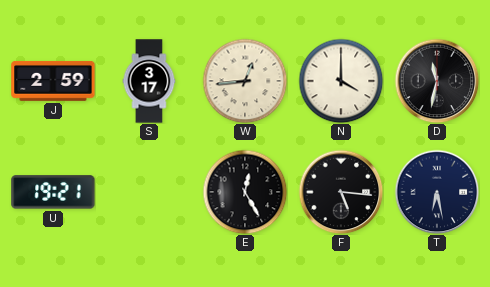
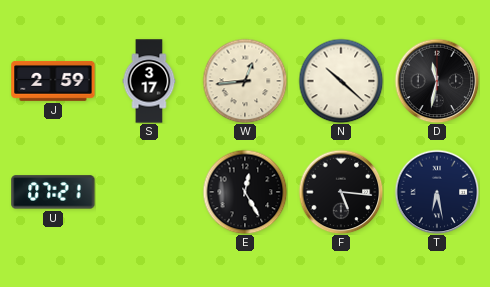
N: 4:00 -> 10:22
U: 19:21 -> 07:21
